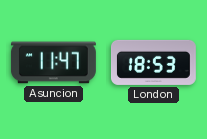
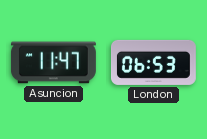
London: 18:53 -> 06:53
